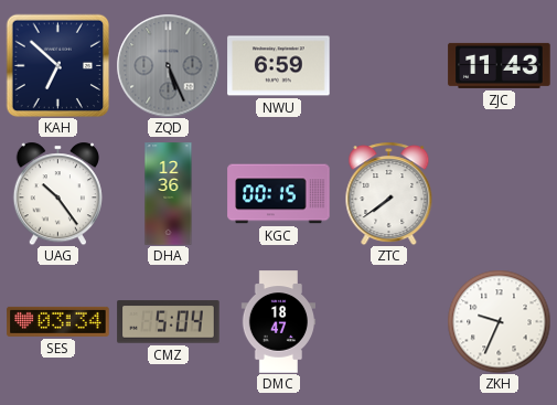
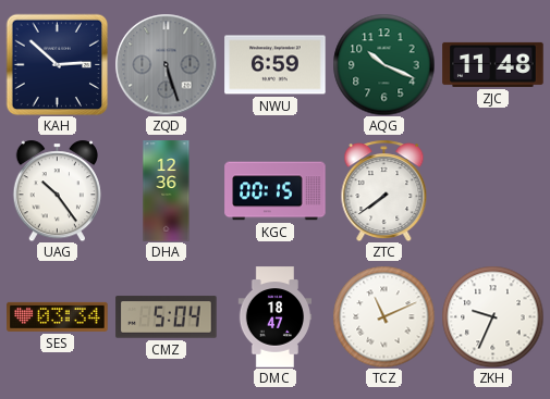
KAH: 6:52 -> 2:52
ZQD: 5:26 -> 5:27
AQG: none -> 10:19
ZJC: 11:43 -> 11:48
TCZ: none -> 11:11
